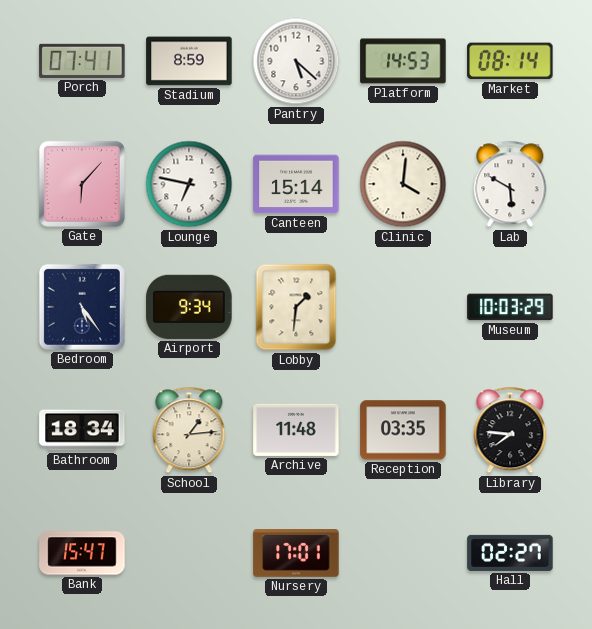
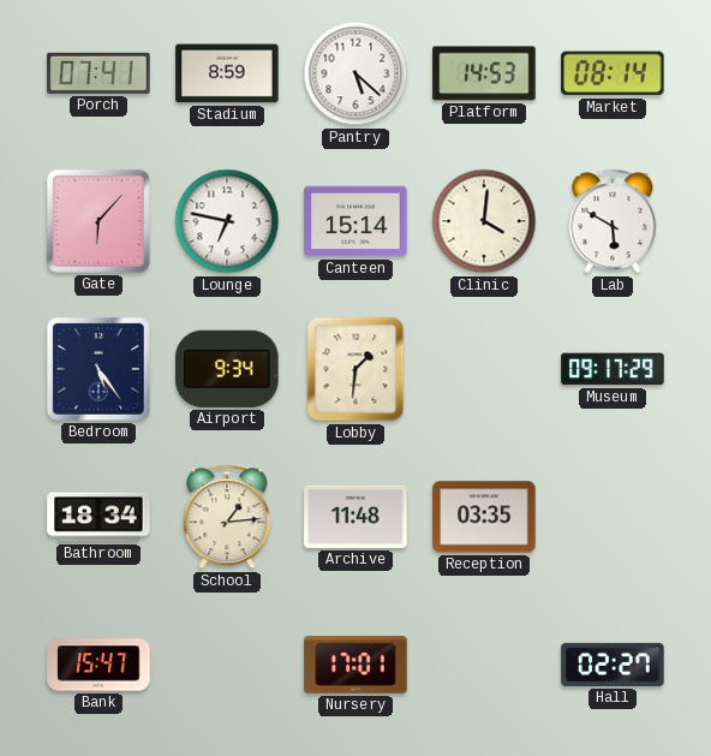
Museum: 10:03 -> 09:17
Library: 7:46 -> none
